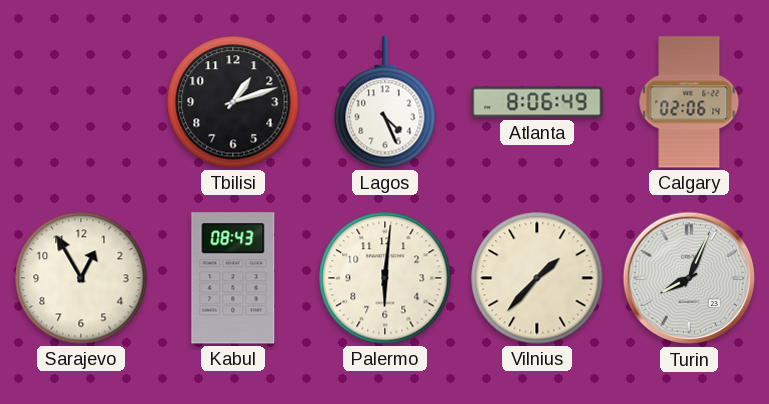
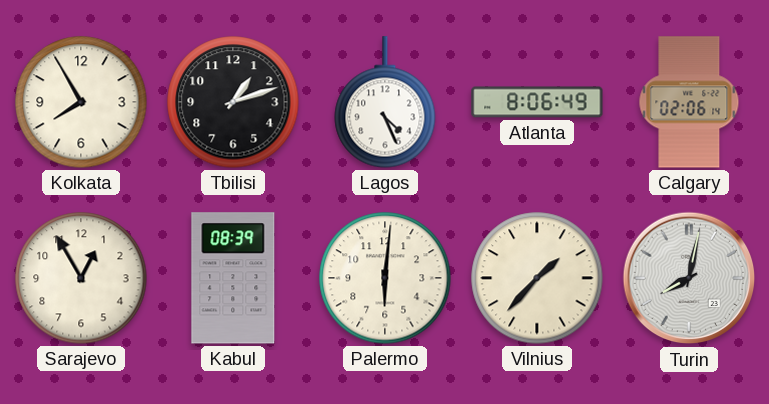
Kolkata: none -> 7:55
Kabul: 08:43 -> 08:39
Turin: 8:04 -> 8:02
